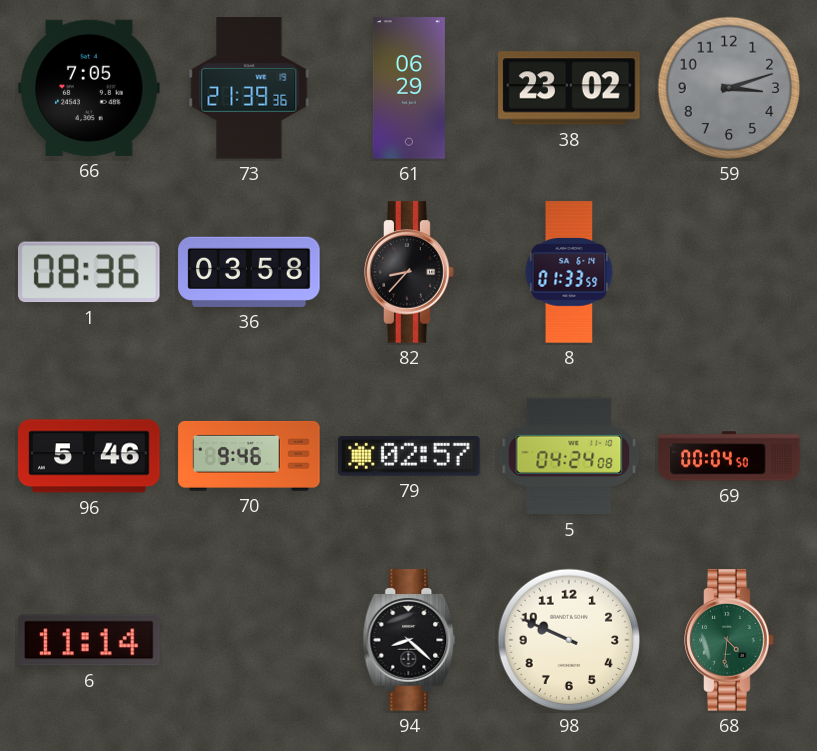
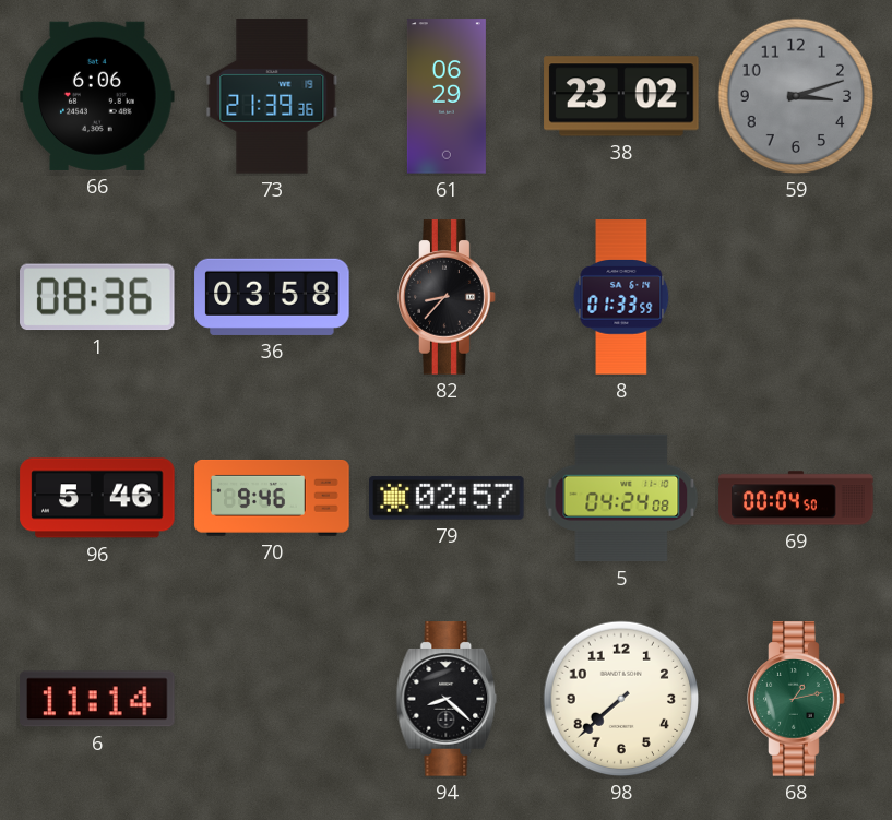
66: 7:05 -> 6:06
98: 9:49 -> 7:38
68: 4:31 -> 1:13
